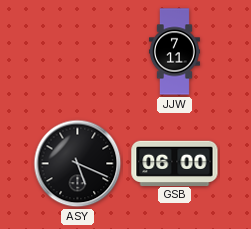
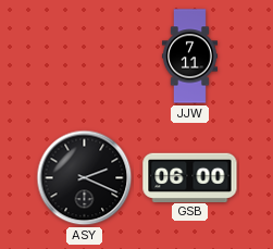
ASY: 5:19 -> 2:19
